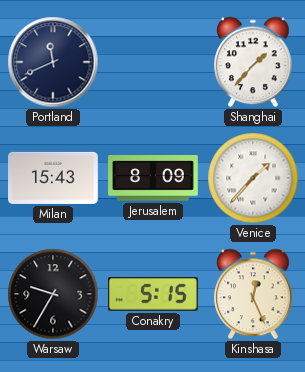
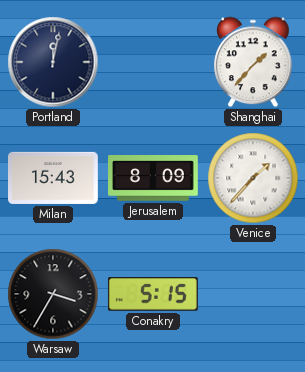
Portland: 11:41 -> 12:02
Warsaw: 9:35 -> 3:35
Kinshasa: 12:26 -> none
